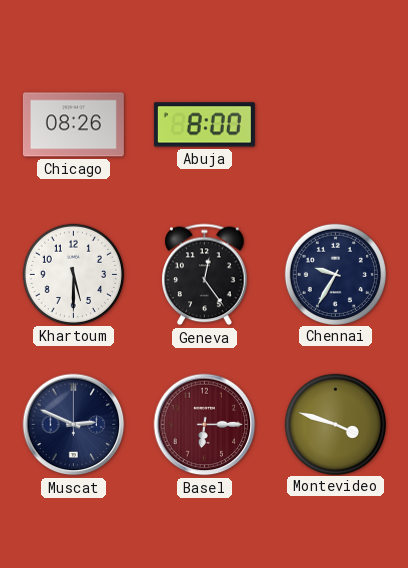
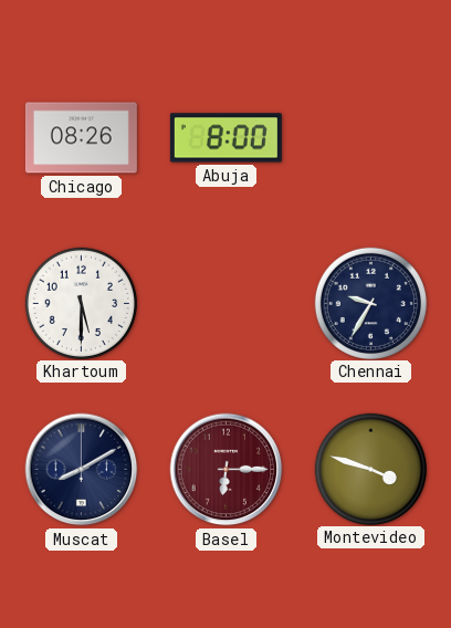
Geneva: 12:24 -> none
Muscat: 2:49 -> 8:10
